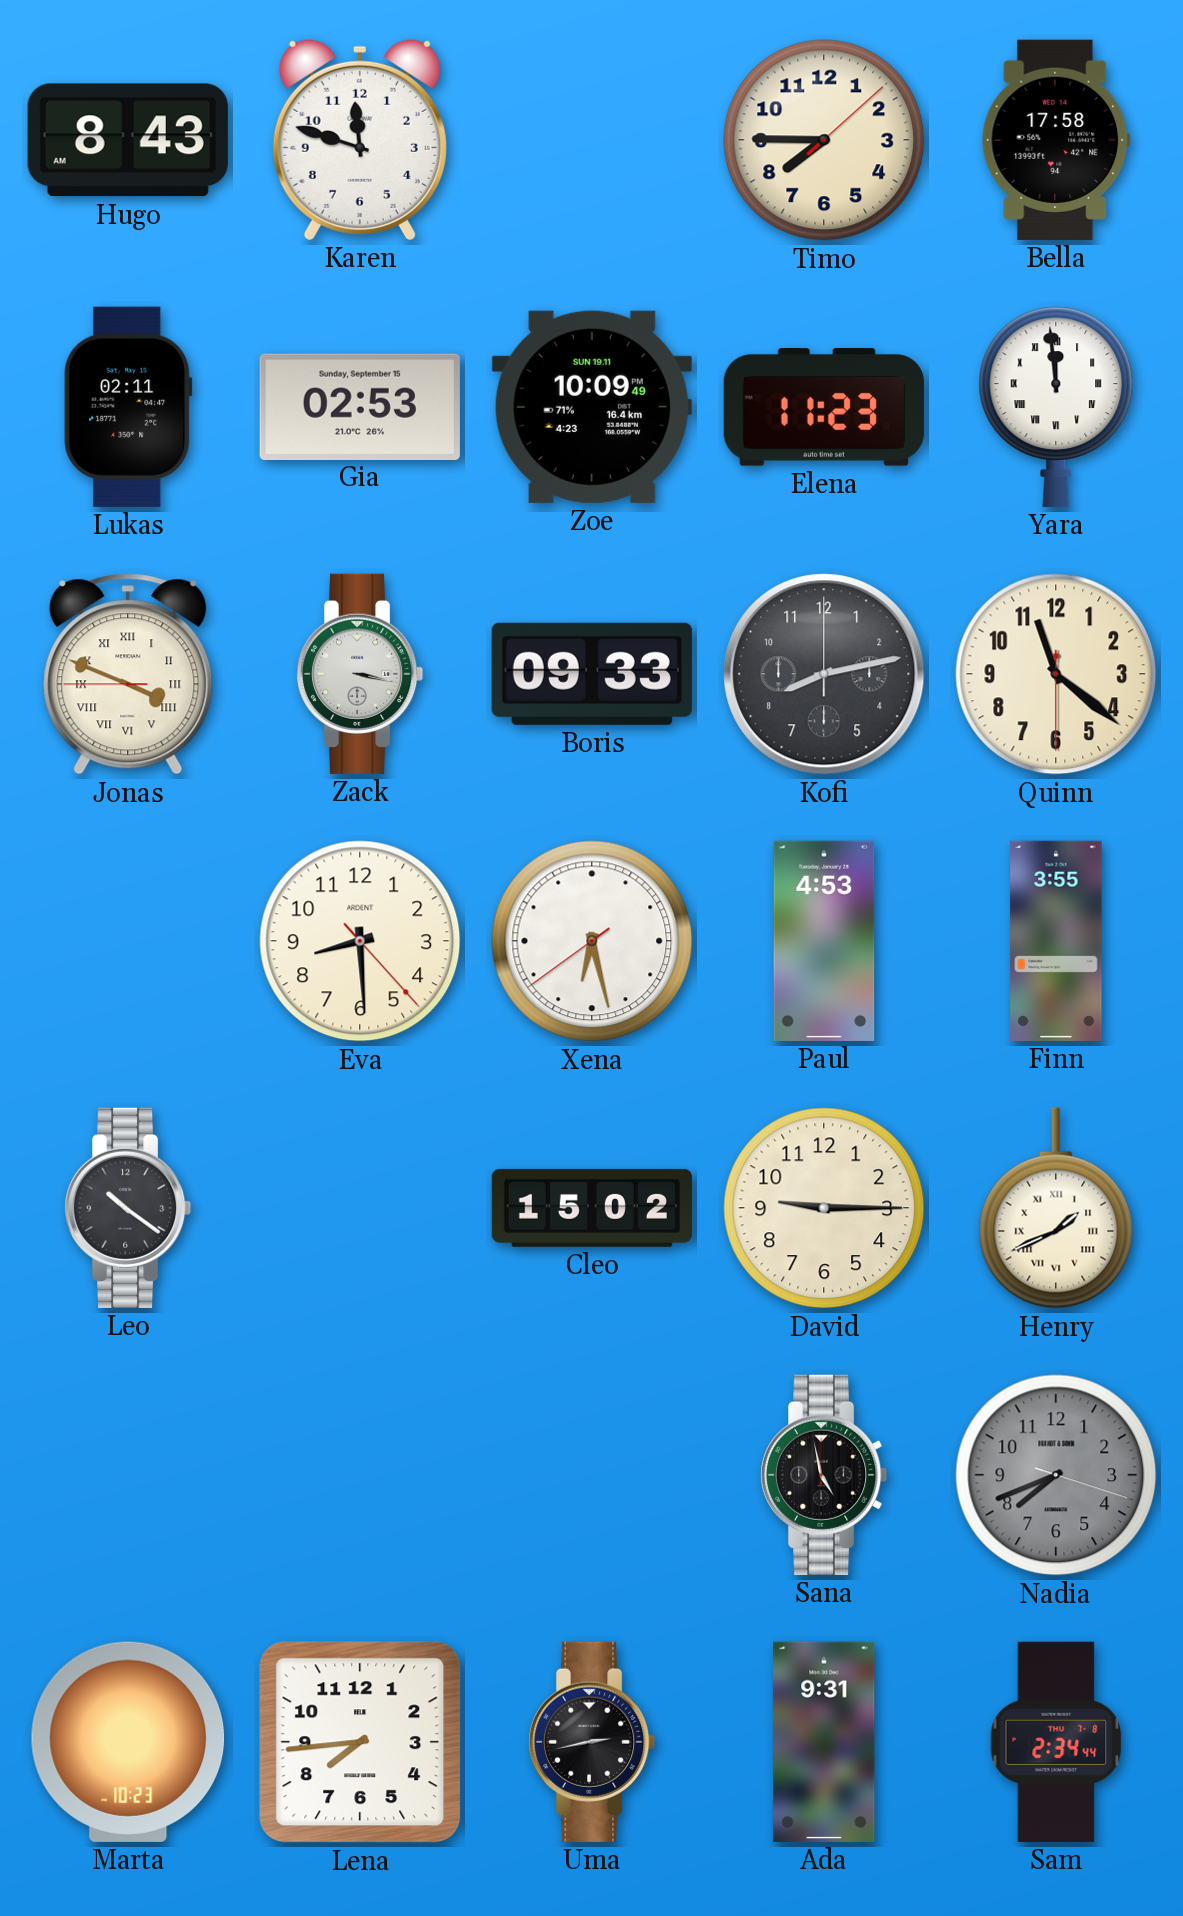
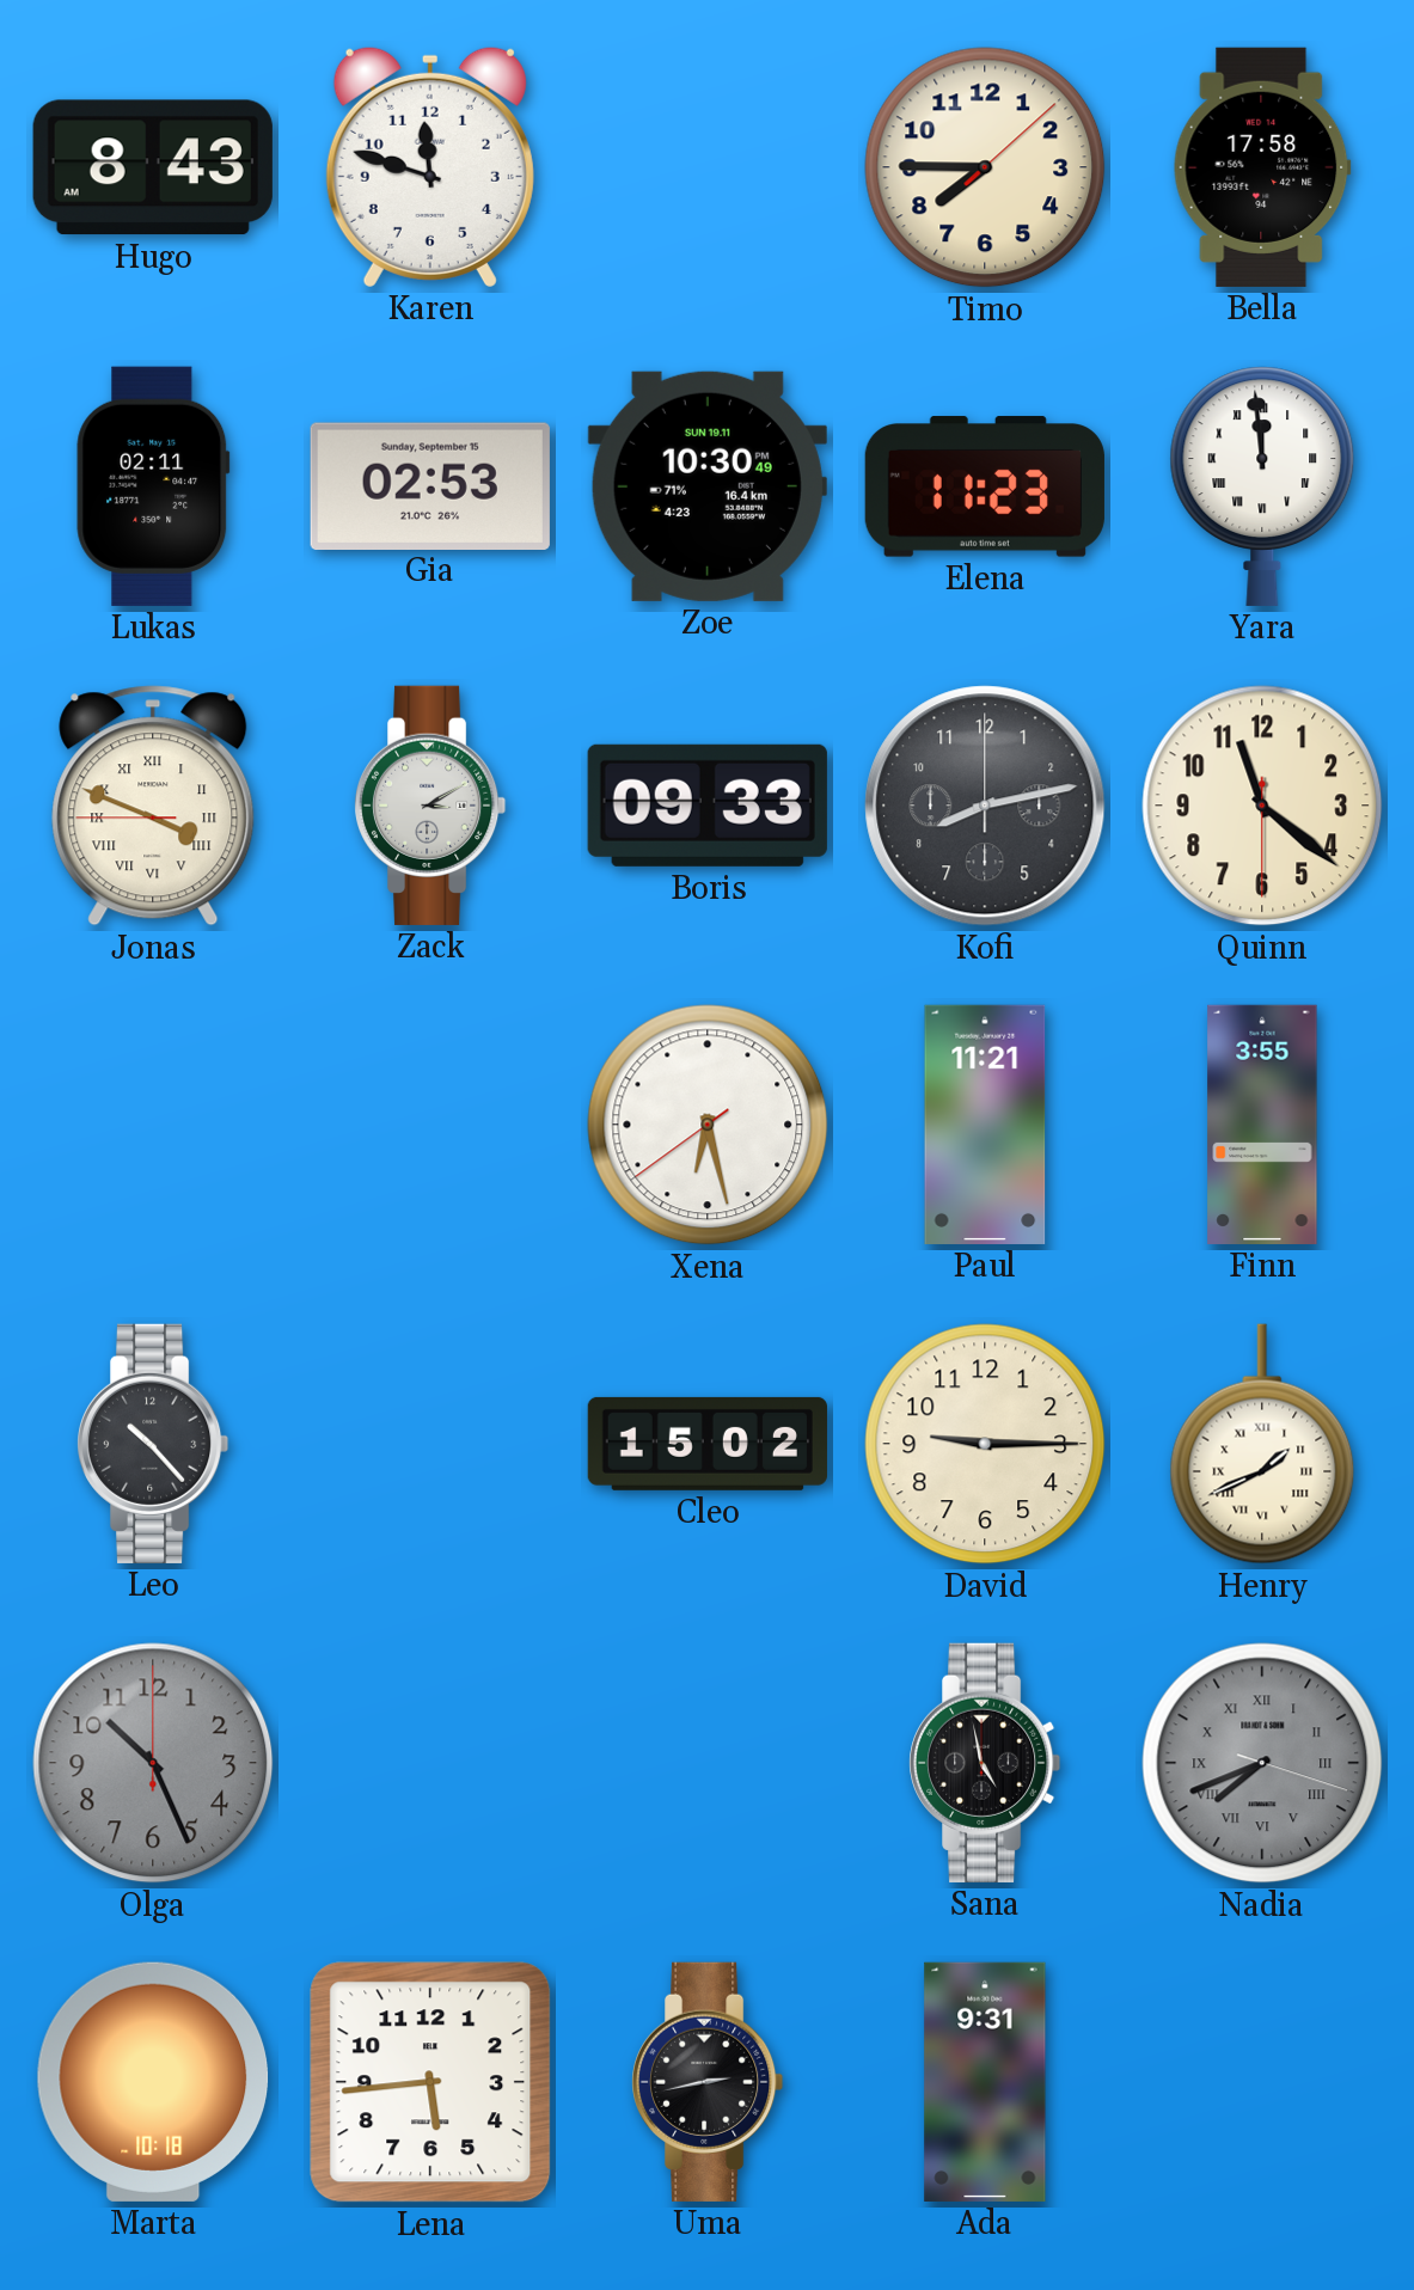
Zoe: 10:09 -> 10:30
Zack: 3:17 -> 3:10
Eva: 8:29 -> none
Paul: 4:53 -> 11:21
Leo: 10:21 -> 10:23
Olga: none -> 10:26
Nadia numerals: Arabic -> Roman
Marta: 10:23 -> 10:18
Lena: 7:44 -> 5:44
Sam: 2:34 -> none
